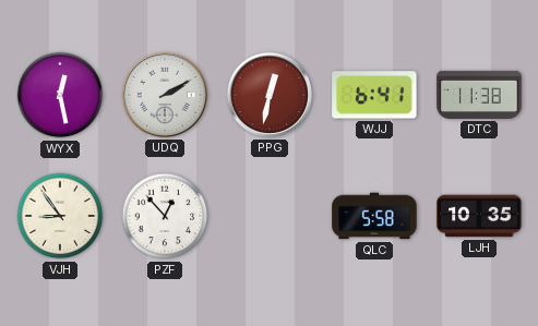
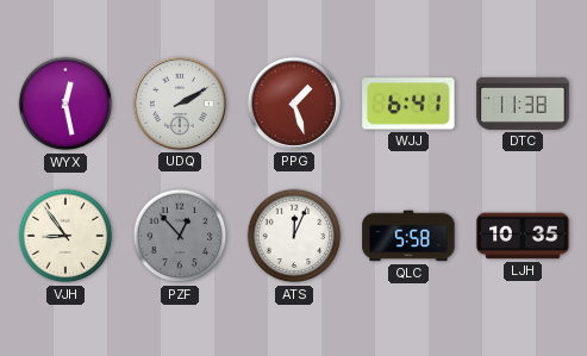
PPG: 12:32 -> 1:27
PZF dial: white -> grey
ATS: none -> 12:04
